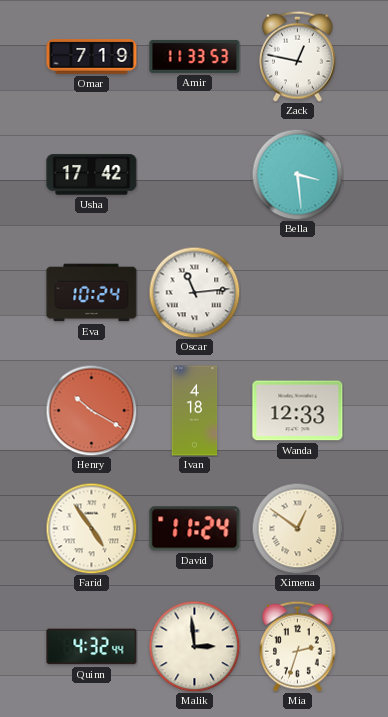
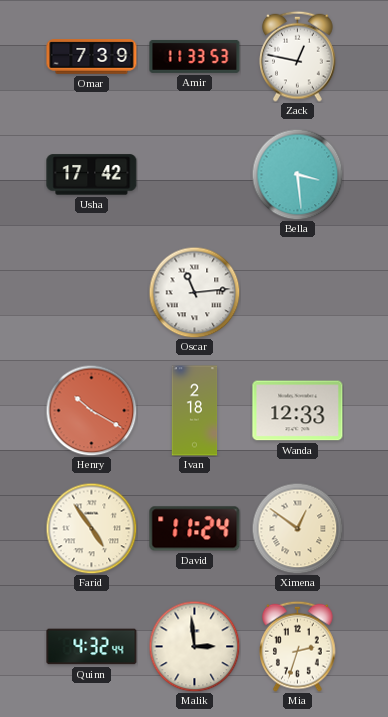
Omar: 7:19 -> 7:39
Eva: 10:24 -> none
Ivan: 4:18 -> 2:18
